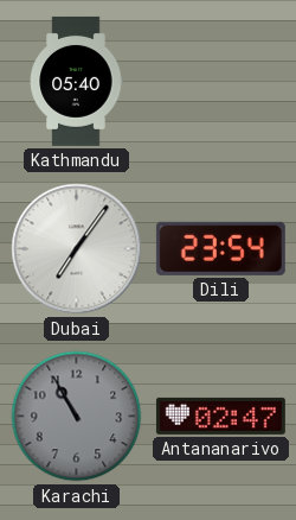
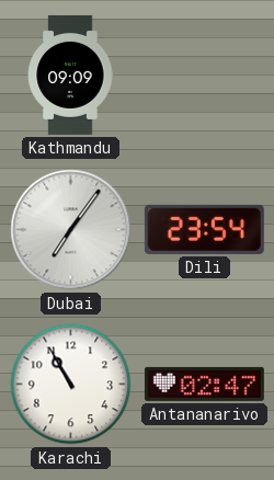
Kathmandu: 05:40 -> 09:09
Karachi dial: grey -> white
